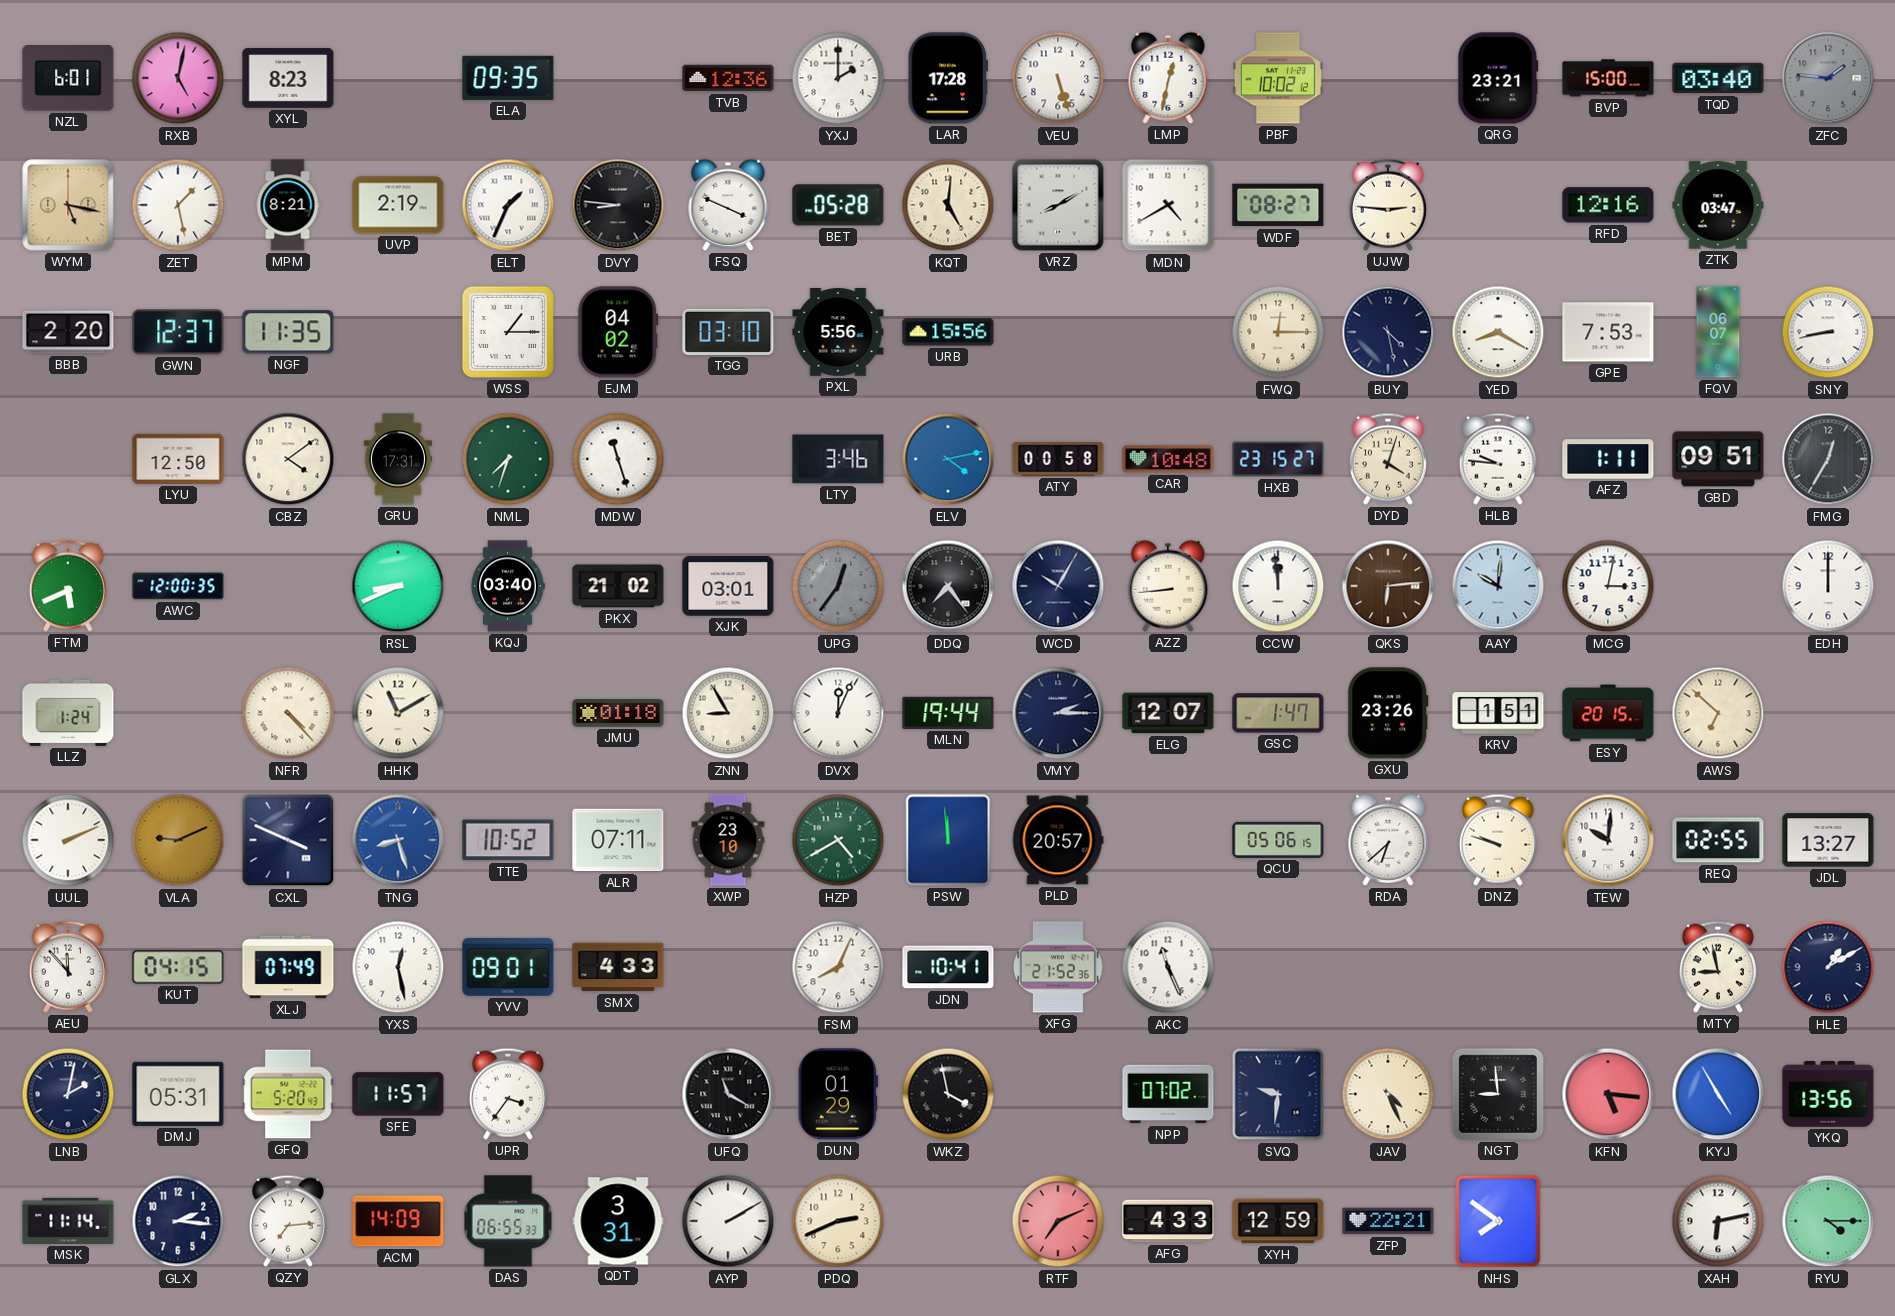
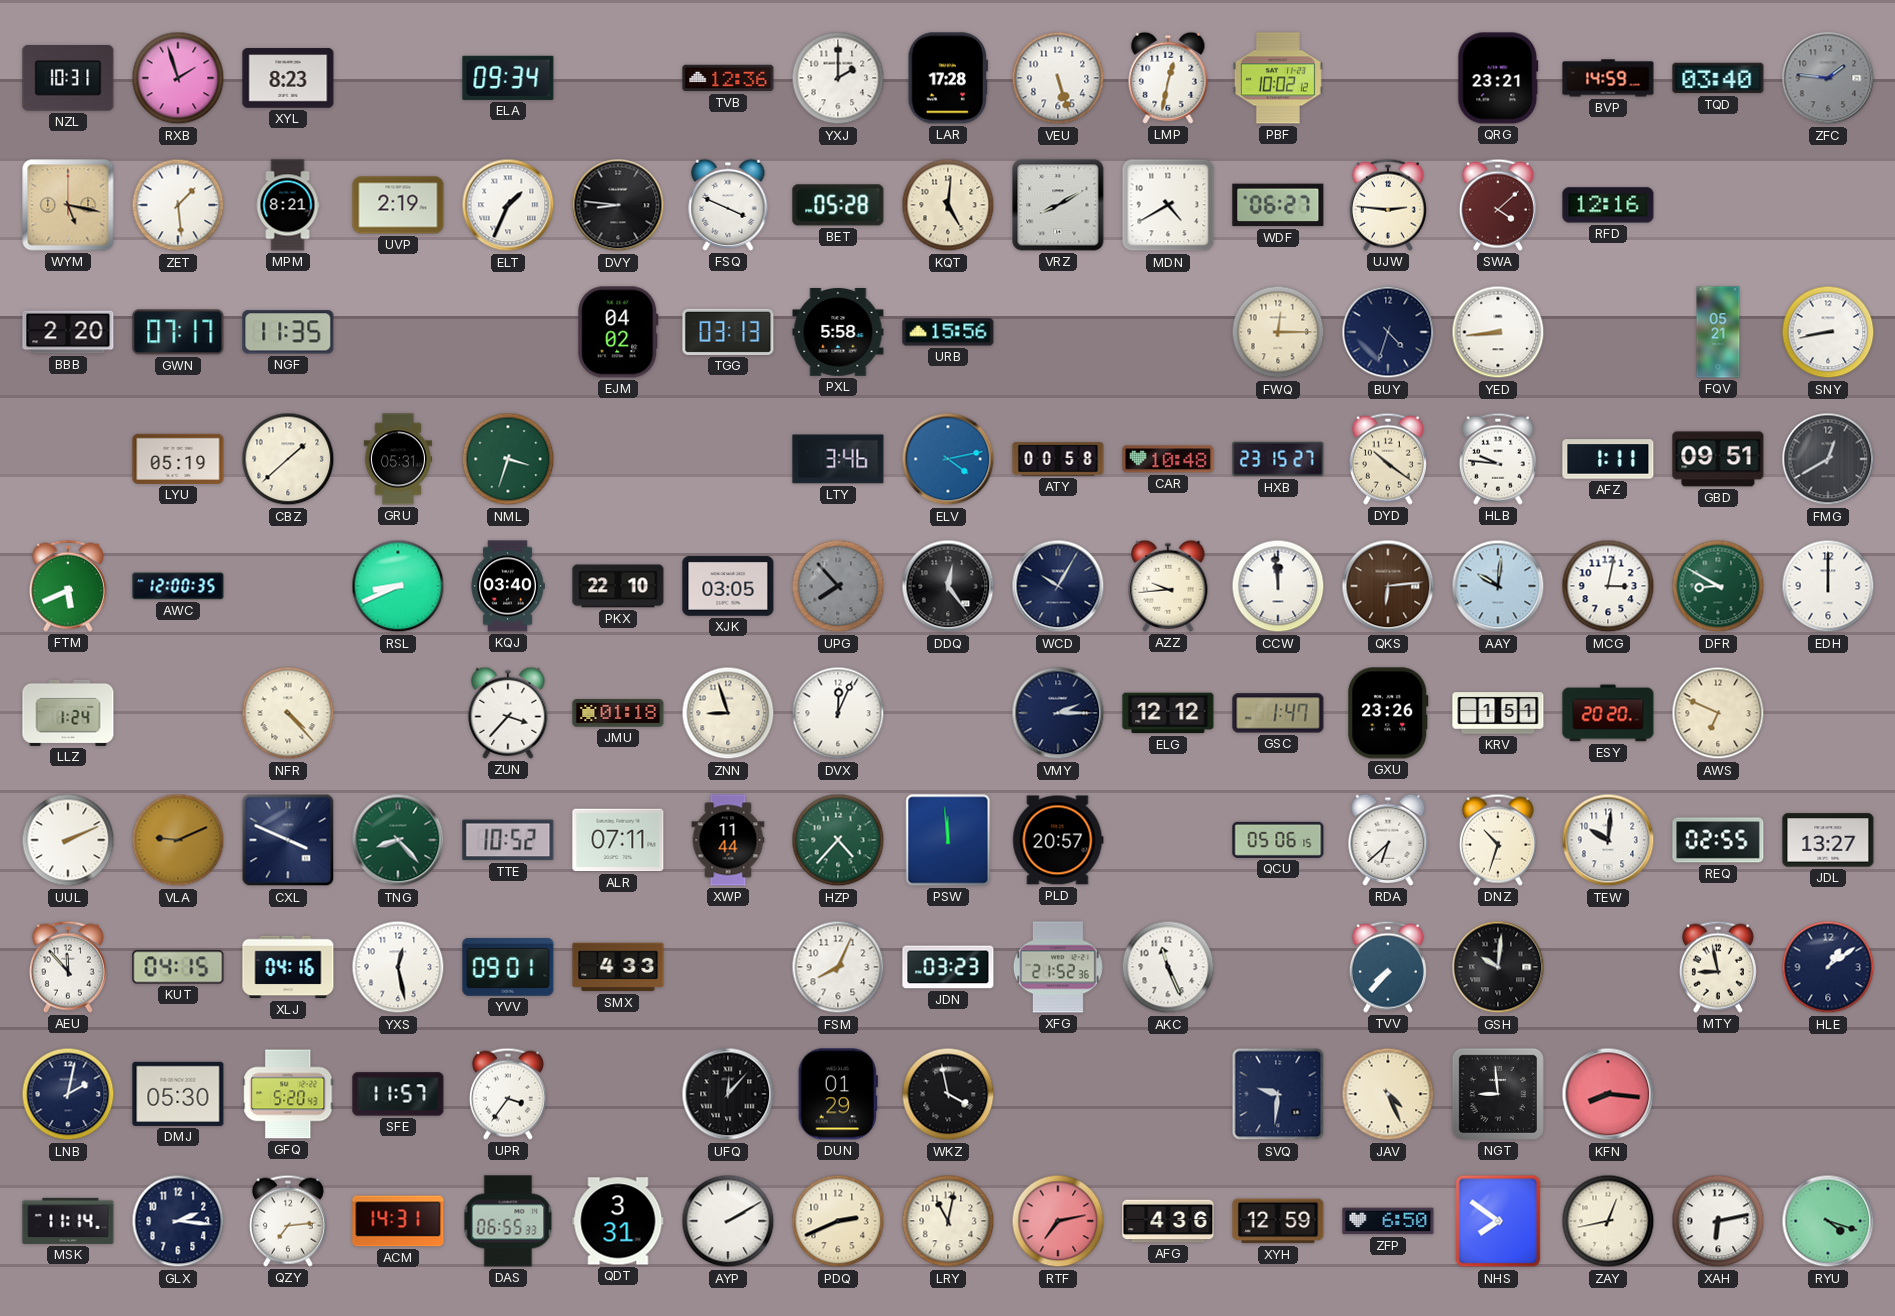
NZL: 6:01 -> 10:31
RXB: 5:02 -> 1:57
ELA: 09:35 -> 09:34
BVP: 15:00 -> 14:59
ZET: 1:28 -> 1:29
WDF: 08:27 -> 06:27
SWA: none -> 4:08
ZTK: 03:47 -> none
GWN: 12:37 -> 07:17
WSS: 1:15 -> none
TGG: 03:10 -> 03:13
PXL: 5:56 -> 5:58
BUY: 4:28 -> 4:33
YED: 8:20 -> 8:44
GPE: 7:53 -> none
FQV: 06:07 -> 05:21
LYU: 12:50 -> 05:19
CBZ: 4:09 -> 1:38
GRU: 17:31 -> 05:31
NML: 7:33 -> 3:33
MDW: 11:27 -> none
DYD: 4:03 -> 10:21
FMG: 12:35 -> 12:40
PKX: 21:02 -> 22:10
XJK: 03:01 -> 03:05
UPG: 12:36 -> 7:53
DDQ: 7:24 -> 12:24
AZZ: 8:44 -> 9:44
DFR: none -> 8:50
HHK: 11:10 -> none
ZUN: none -> 3:37
ZNN: 8:55 -> 8:57
MLN: 19:44 -> none
ELG: 12:07 -> 12:12
ESY: 20:15 -> 20:20
AWS: 6:52 -> 6:49
TNG: 8:27 -> 8:23
TNG dial: blue -> green
XWP: 23:10 -> 11:44
HZP: 4:40 -> 4:37
DNZ: 9:48 -> 10:33
XLJ: 07:49 -> 04:16
JDN: 10:41 -> 03:23
TVV: none -> 7:37
GSH: none -> 10:01
HLE: 1:10 -> 1:09
DMJ: 05:31 -> 05:30
UFQ: 11:20 -> 12:07
NPP: 07:02 -> none
KFN: 5:16 -> 8:16
KYJ: 4:55 -> none
YKQ: 13:56 -> none
ACM: 14:09 -> 14:31
LRY: none -> 11:02
RTF: 7:11 -> 7:13
AFG: 4:33 -> 4:36
ZFP: 22:21 -> 6:50
ZAY: none -> 12:43
RYU: 4:15 -> 4:18
